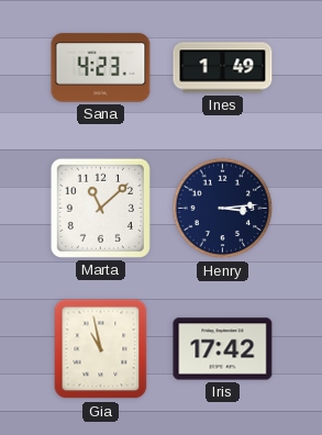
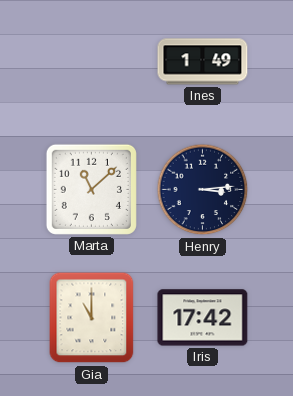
Sana: 4:23 -> none
Gia: 10:58 -> 11:00
